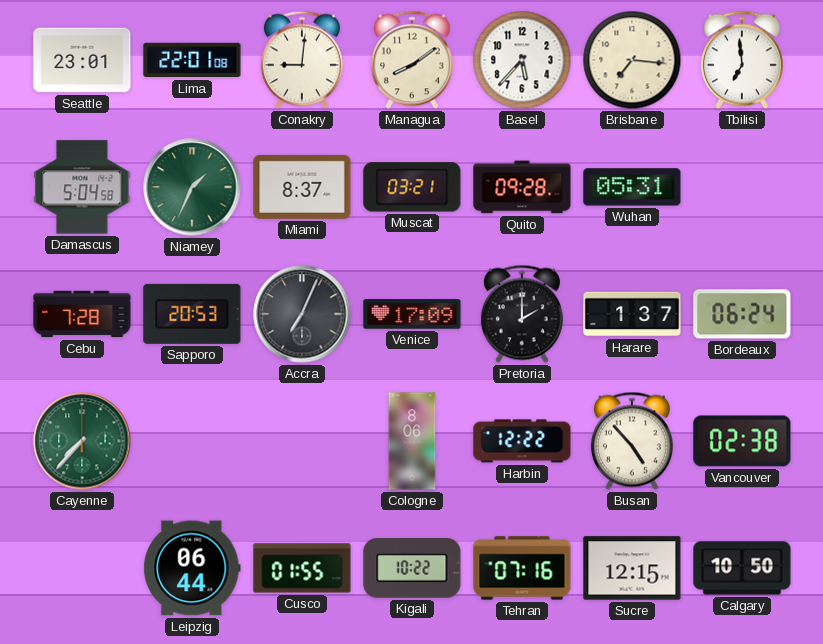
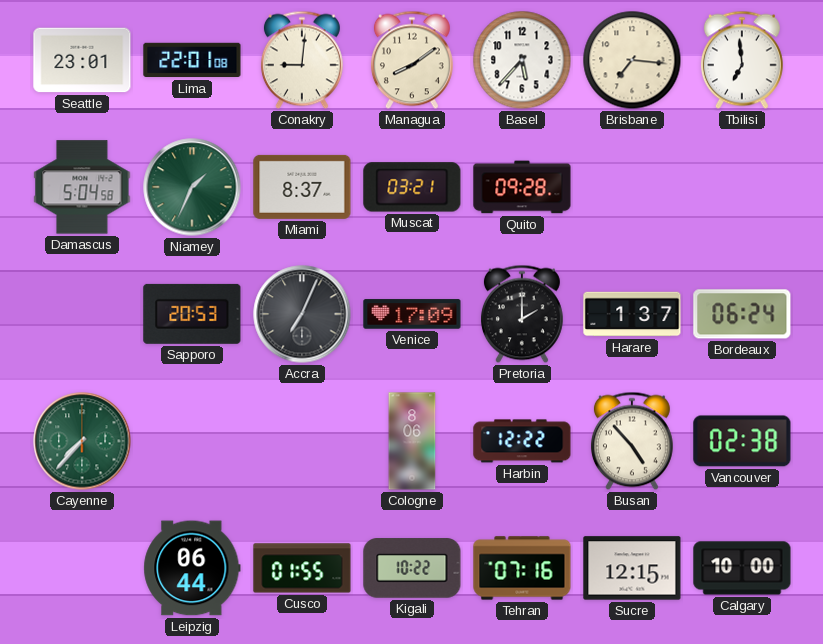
Wuhan: 05:31 -> none
Cebu: 7:28 -> none
Calgary: 10:50 -> 10:00
